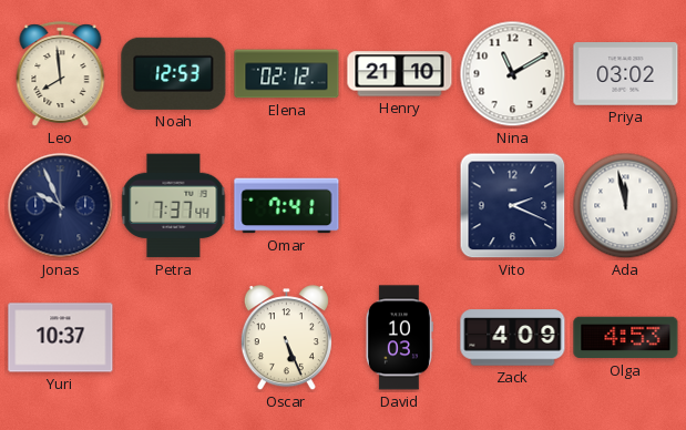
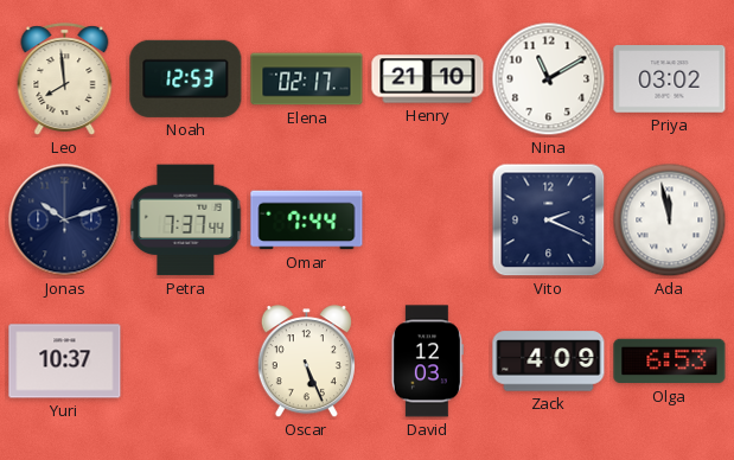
Elena: 02:12 -> 02:17
Jonas: 9:56 -> 10:12
Omar: 7:41 -> 7:44
David: 10:03 -> 12:03
Olga: 4:53 -> 6:53
